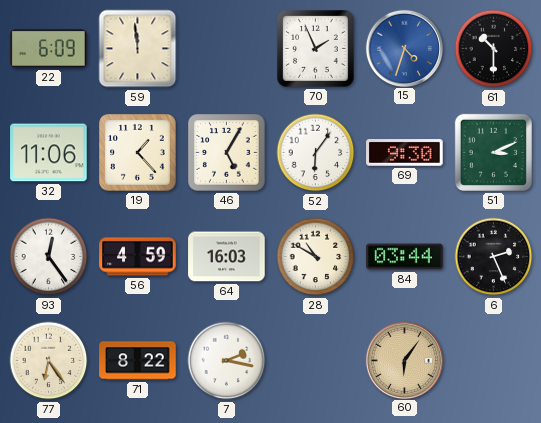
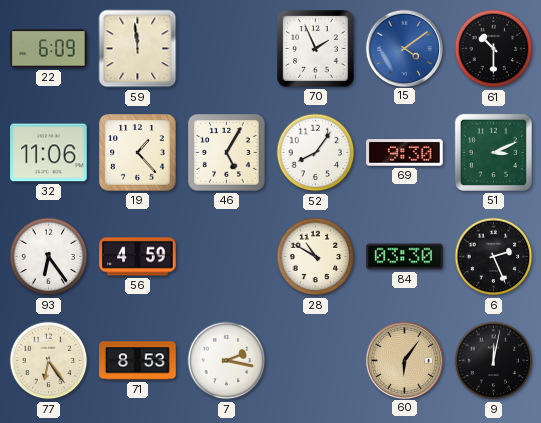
15: 4:33 -> 4:09
52: 6:06 -> 8:06
93: 12:24 -> 6:24
64: 16:03 -> none
84: 03:44 -> 03:30
71: 8:22 -> 8:53
9: none -> 12:02
